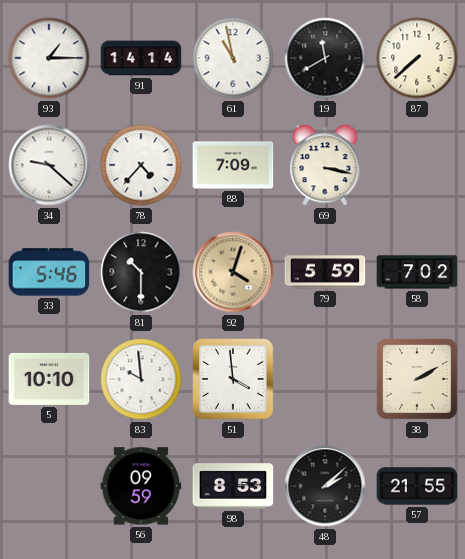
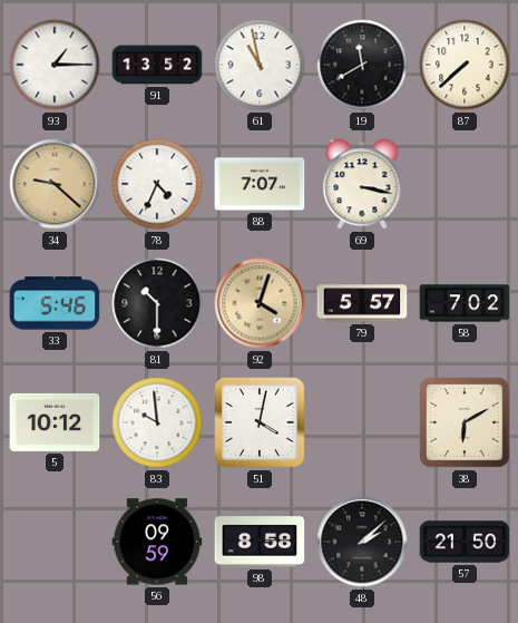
91: 14:14 -> 13:52
34 dial: white -> champagne
78: 4:37 -> 4:34
88: 7:09 -> 7:07
79: 5:59 -> 5:57
5: 10:10 -> 10:12
51: 3:59 -> 4:02
38: 2:10 -> 6:10
98: 8:53 -> 8:58
57: 21:55 -> 21:50
